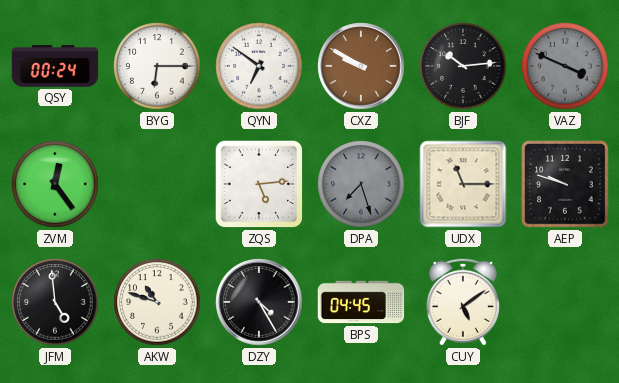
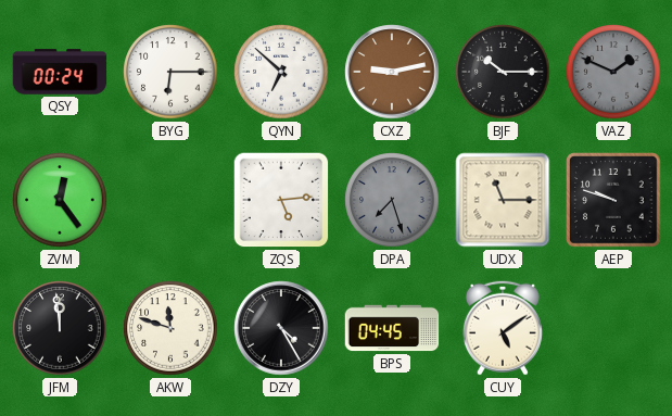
QYN: 6:51 -> 6:52
CXZ: 9:50 -> 9:13
BJF: 10:14 -> 10:15
VAZ: 3:49 -> 1:49
JFM: 4:59 -> 11:59
AKW: 10:48 -> 11:48
